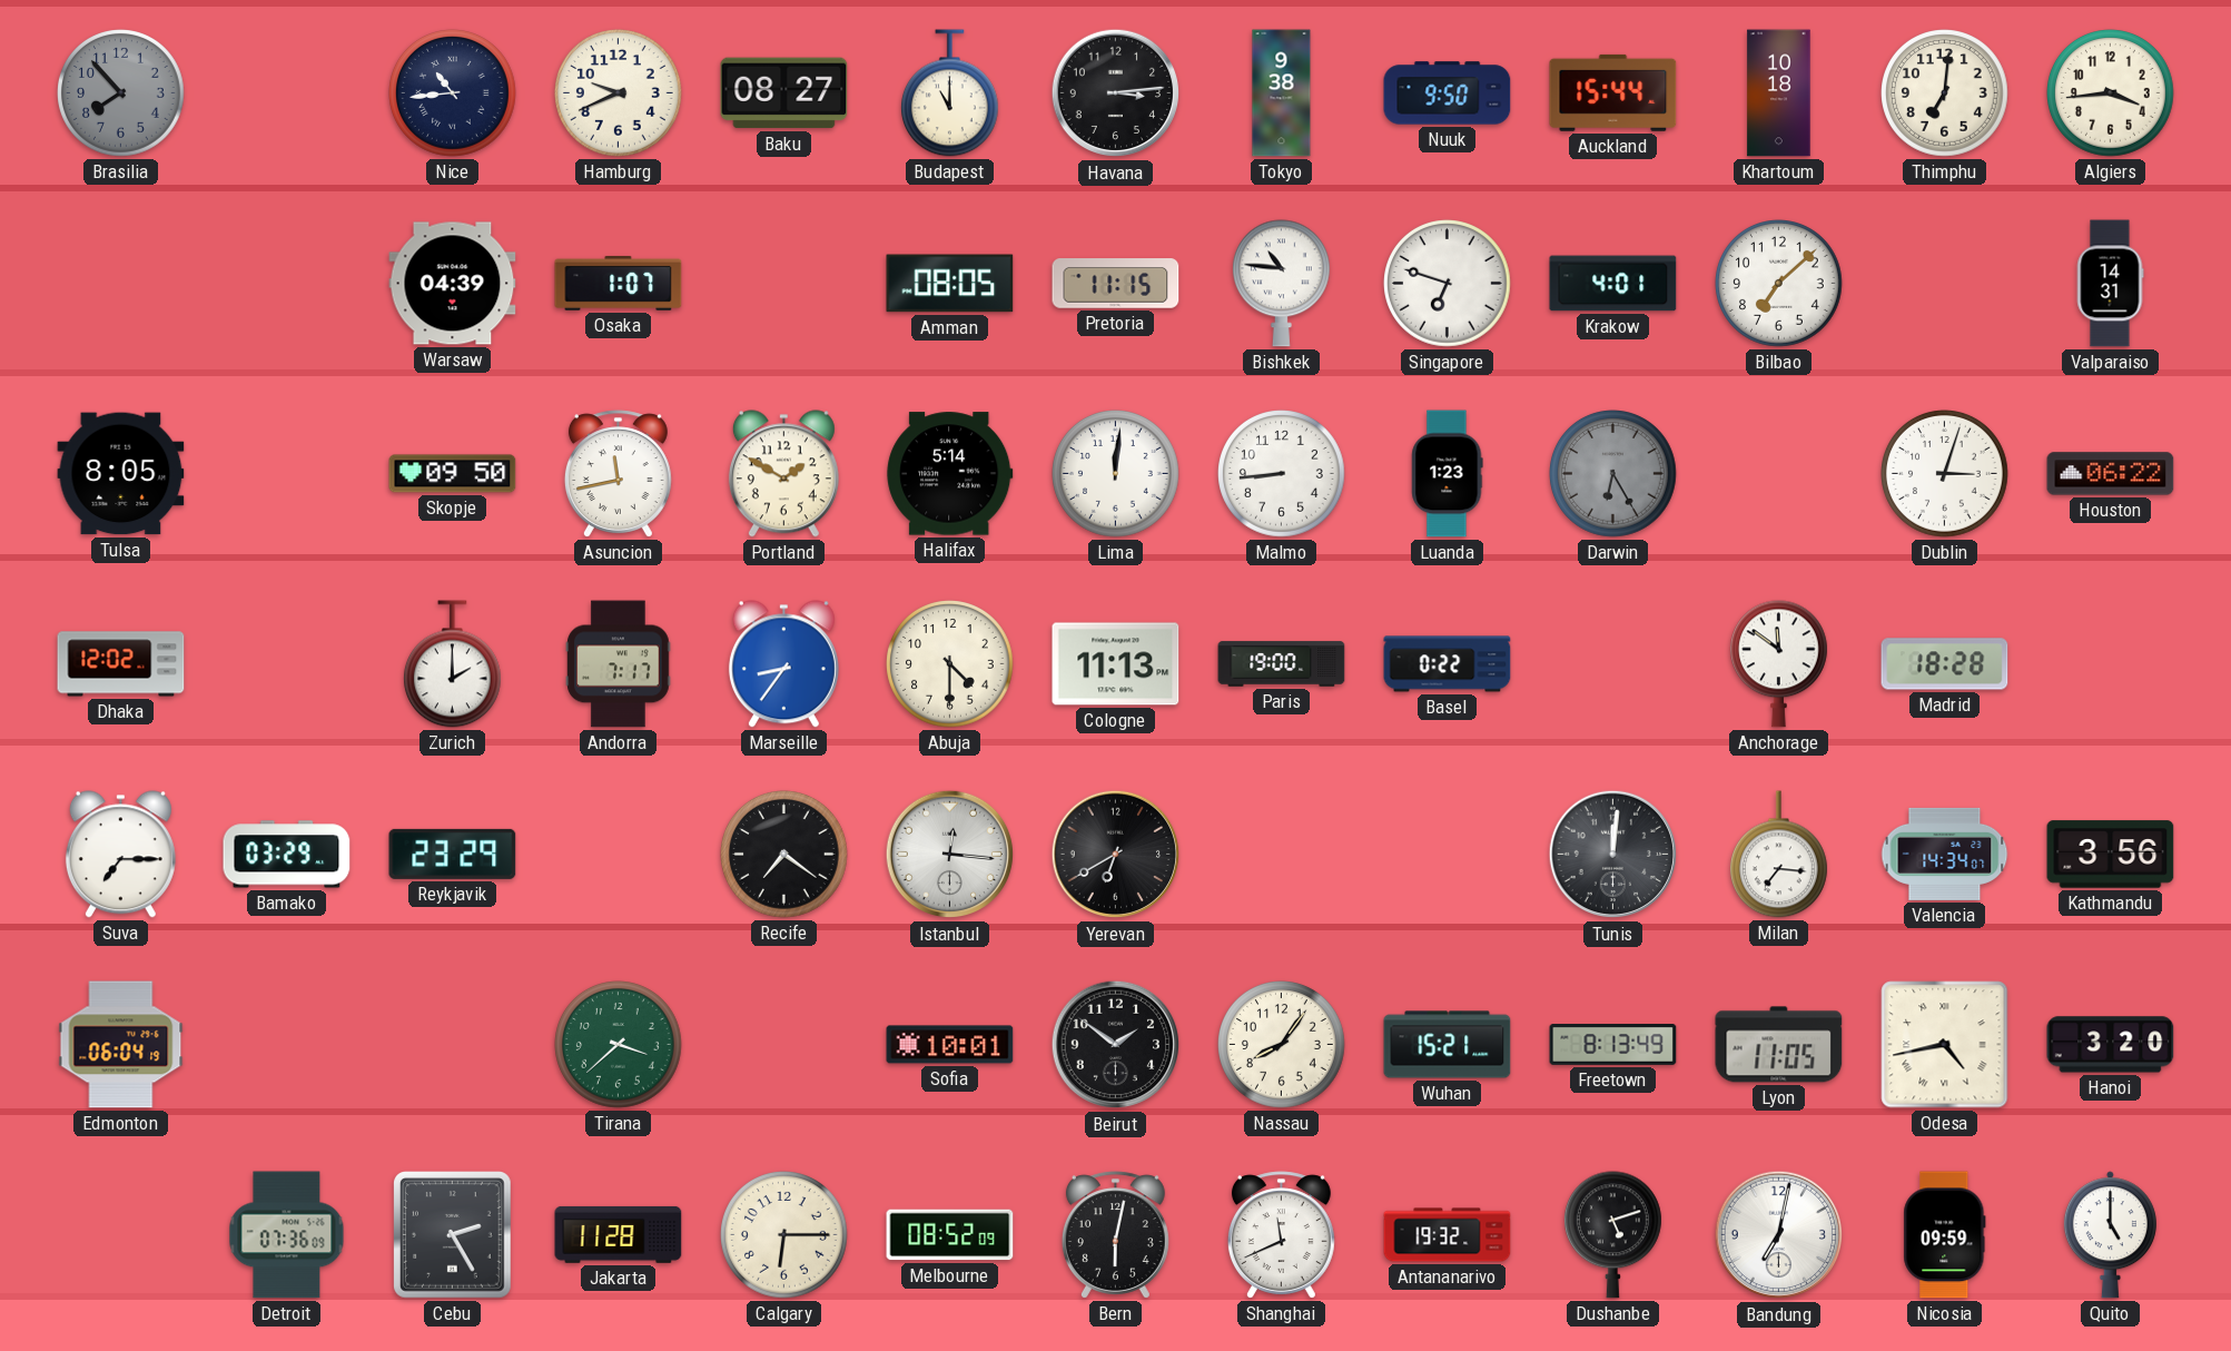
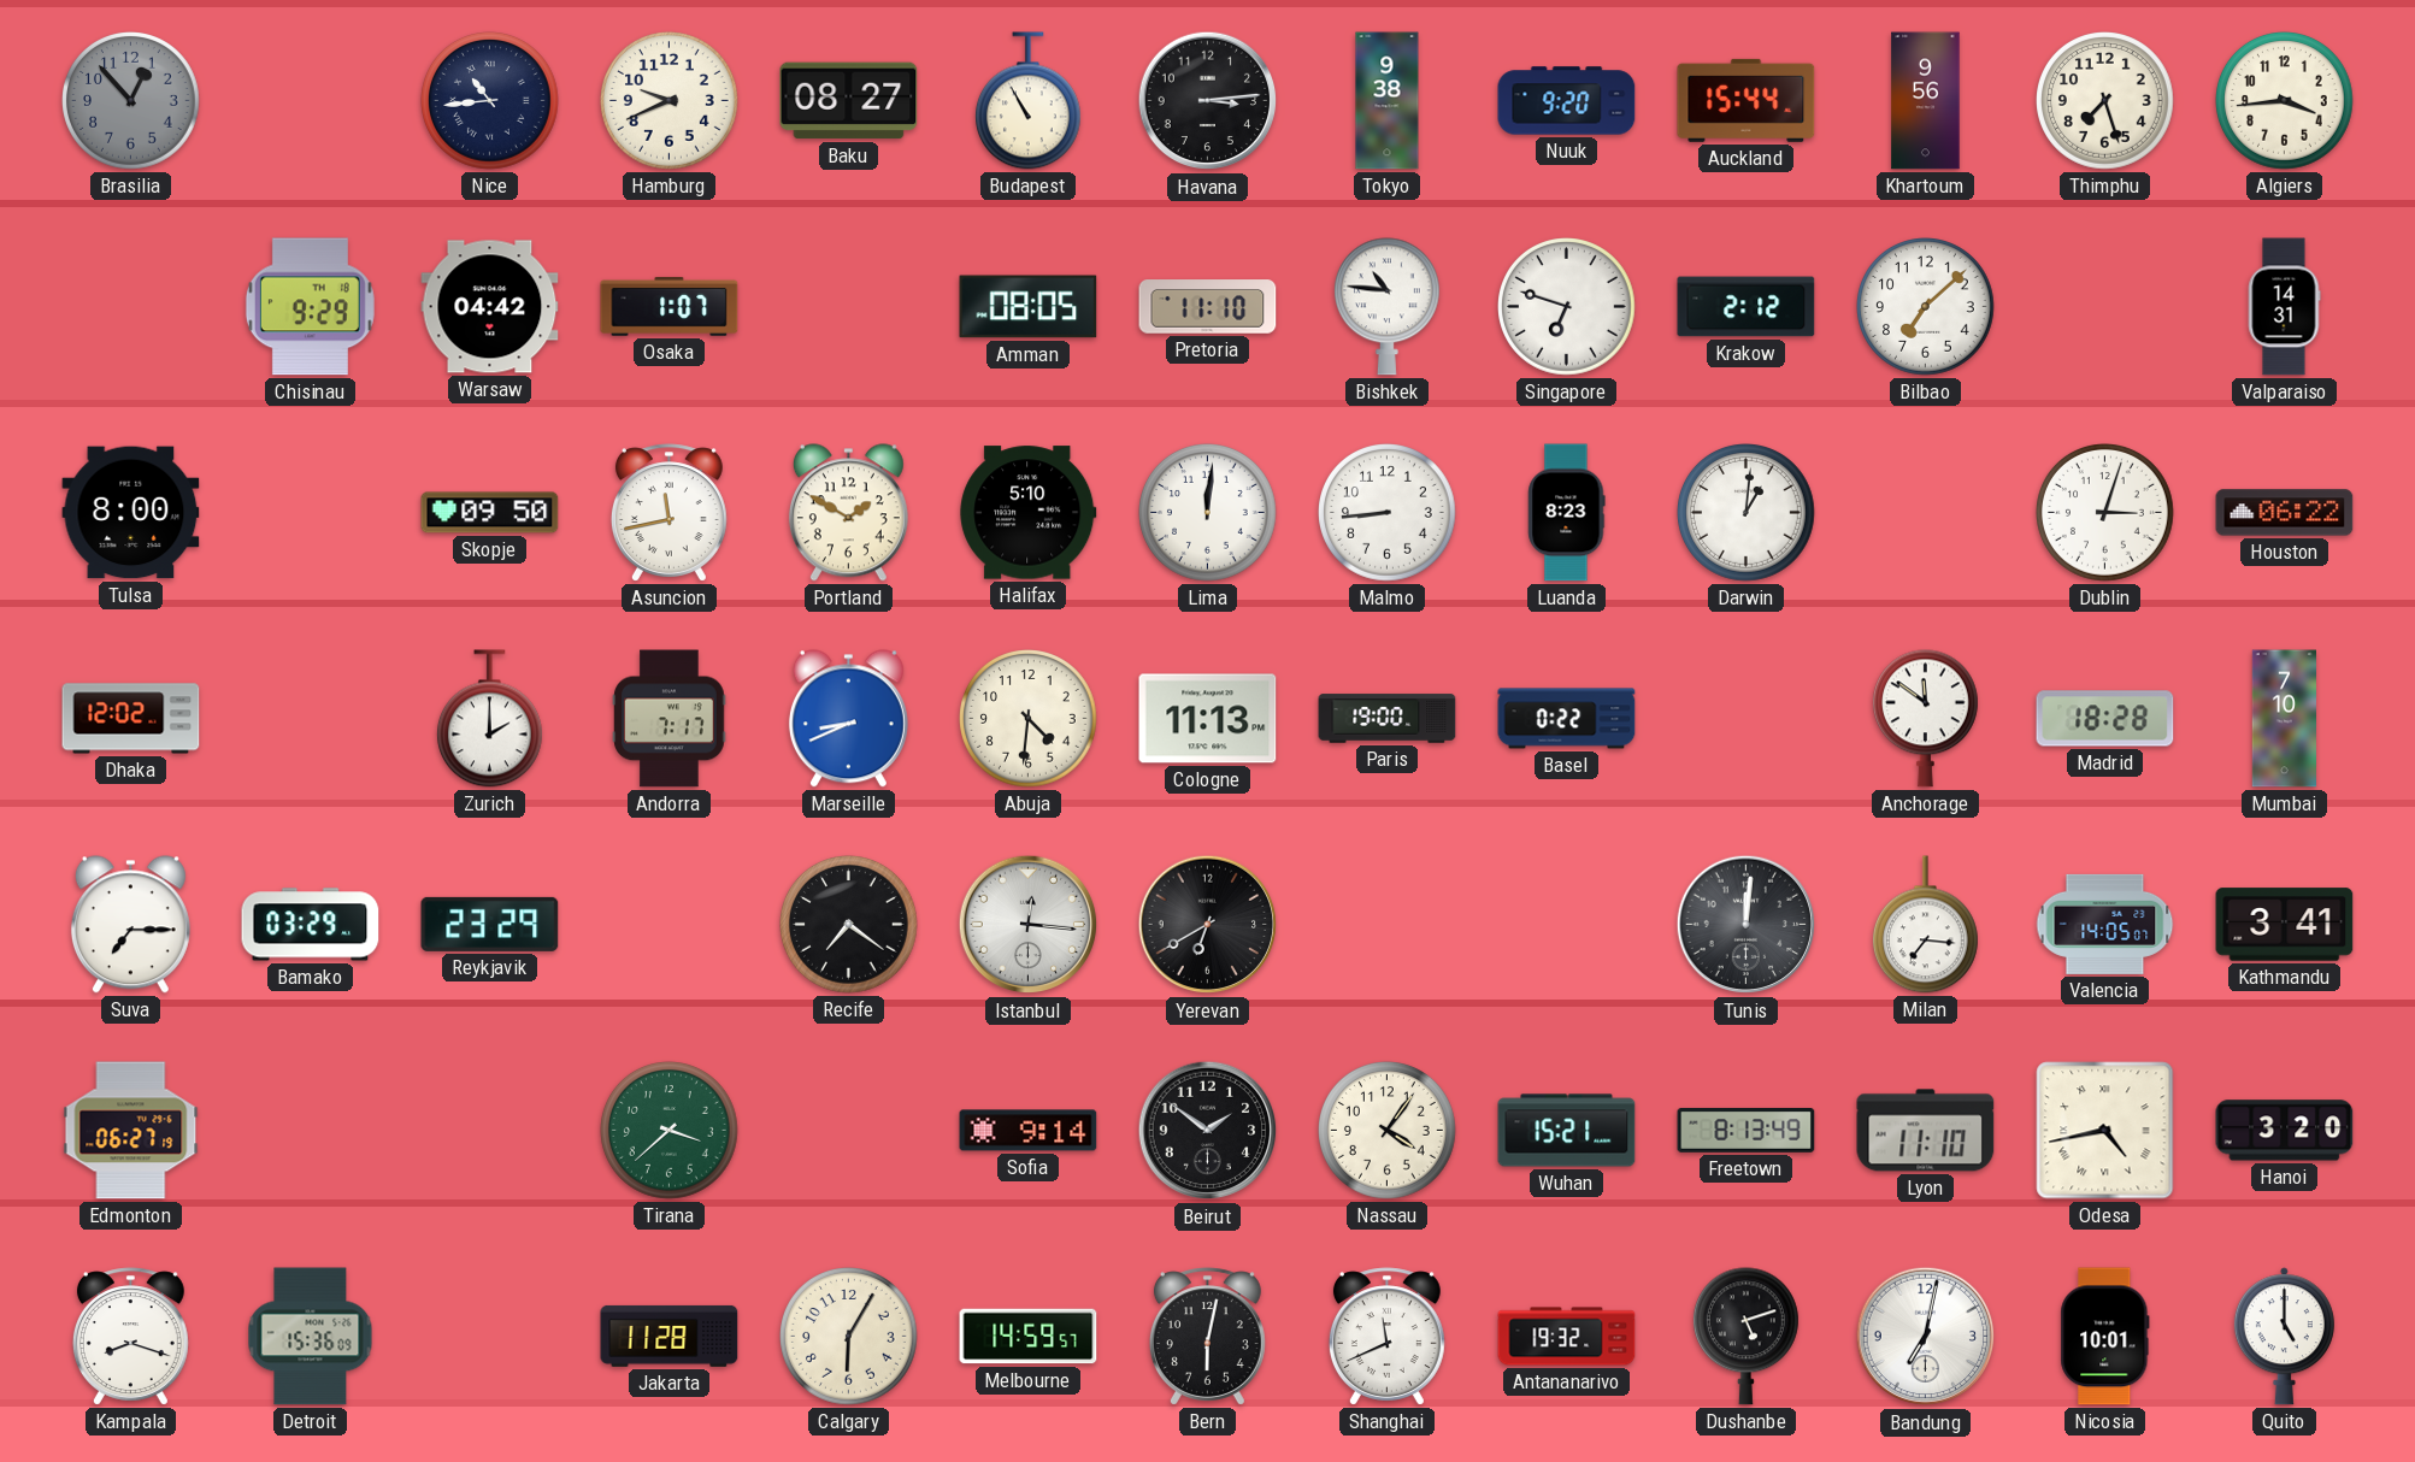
Brasilia: 7:53 -> 12:53
Budapest: 11:00 -> 10:55
Nuuk: 9:50 -> 9:20
Khartoum: 10:18 -> 9:56
Thimphu: 7:01 -> 7:27
Chisinau: none -> 9:29
Warsaw: 04:39 -> 04:42
Pretoria: 11:15 -> 11:10
Krakow: 4:01 -> 2:12
Tulsa: 8:05 -> 8:00
Halifax: 5:14 -> 5:10
Luanda: 1:23 -> 8:23
Darwin: 6:25 -> 1:01
Darwin dial: grey -> white
Marseille: 8:36 -> 8:41
Abuja: 4:30 -> 4:31
Mumbai: none -> 7:10
Valencia: 14:34 -> 14:05
Kathmandu: 3:56 -> 3:41
Edmonton: 06:04 -> 06:27
Sofia: 10:01 -> 9:14
Nassau: 8:06 -> 4:06
Lyon: 11:05 -> 11:10
Kampala: none -> 8:18
Detroit: 07:36 -> 15:36
Cebu: 2:25 -> none
Calgary: 6:15 -> 6:05
Melbourne: 08:52 -> 14:59
Nicosia: 09:59 -> 10:01
